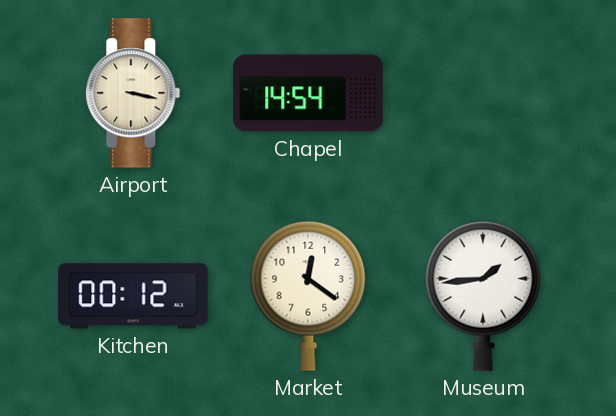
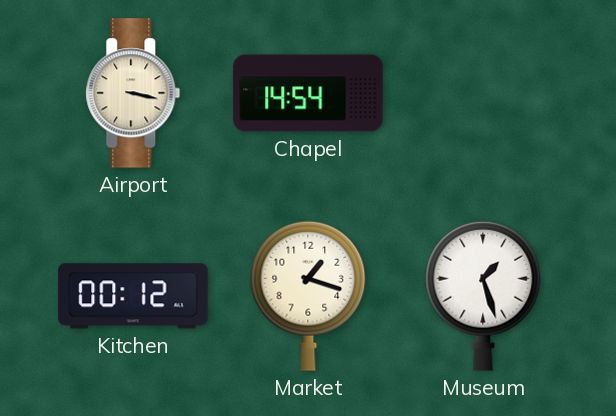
Market: 12:21 -> 1:18
Museum: 1:44 -> 1:27
